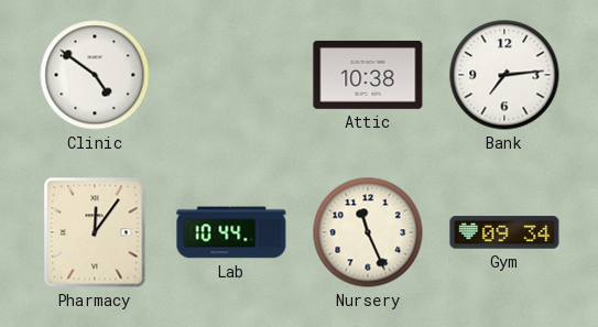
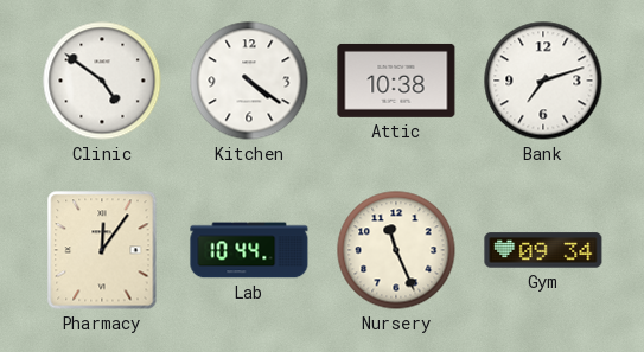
Kitchen: none -> 4:21
Bank: 7:14 -> 7:12
